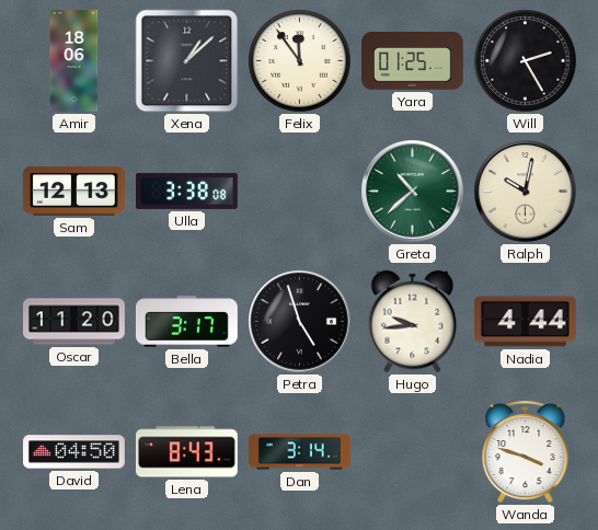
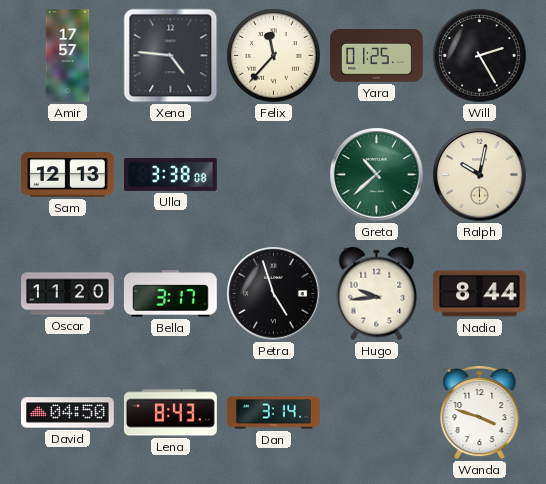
Amir: 18:06 -> 17:57
Xena: 1:08 -> 4:46
Felix: 11:54 -> 11:37
Nadia: 4:44 -> 8:44
